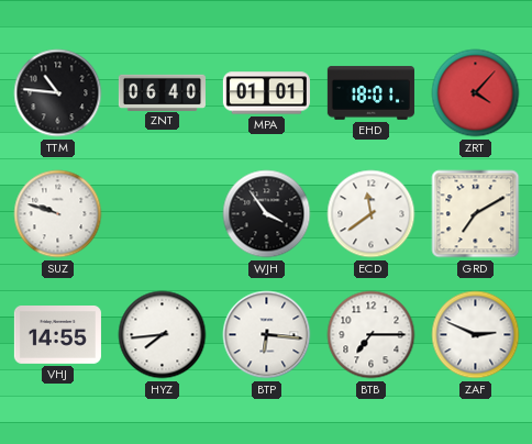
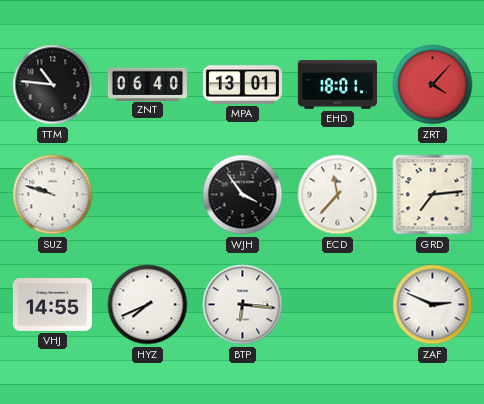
MPA: 01:01 -> 13:01
ECD: 11:39 -> 11:37
GRD: 7:10 -> 7:14
HYZ: 7:44 -> 7:41
BTB: 7:15 -> none
